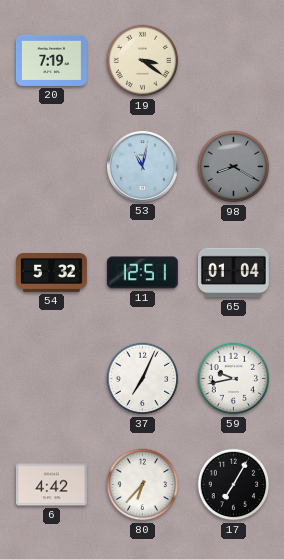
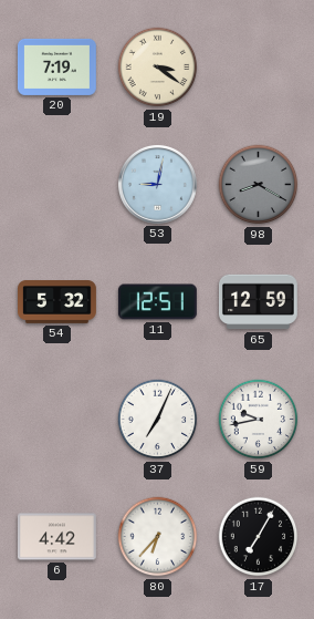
53: 11:02 -> 9:02
65: 01:04 -> 12:59
